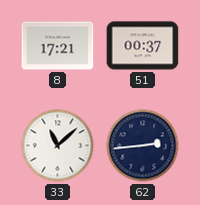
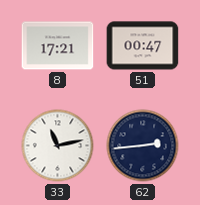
51: 00:37 -> 00:47
33: 11:08 -> 11:13
